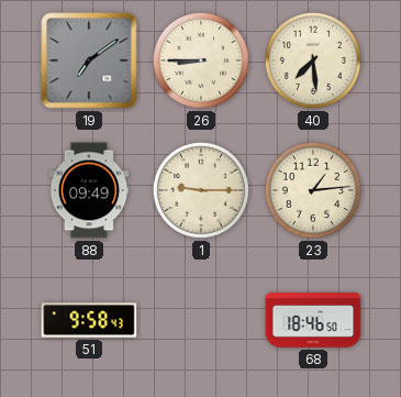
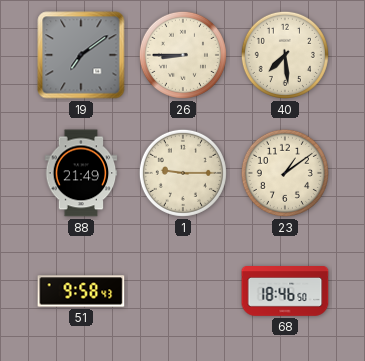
88: 09:49 -> 21:49
23: 1:14 -> 1:09
